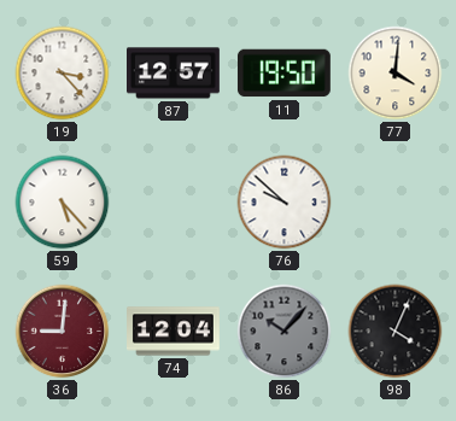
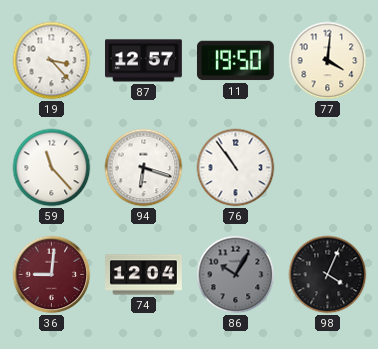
59: 5:23 -> 11:23
94: none -> 6:18
76: 9:52 -> 10:54
86: 10:07 -> 10:05
